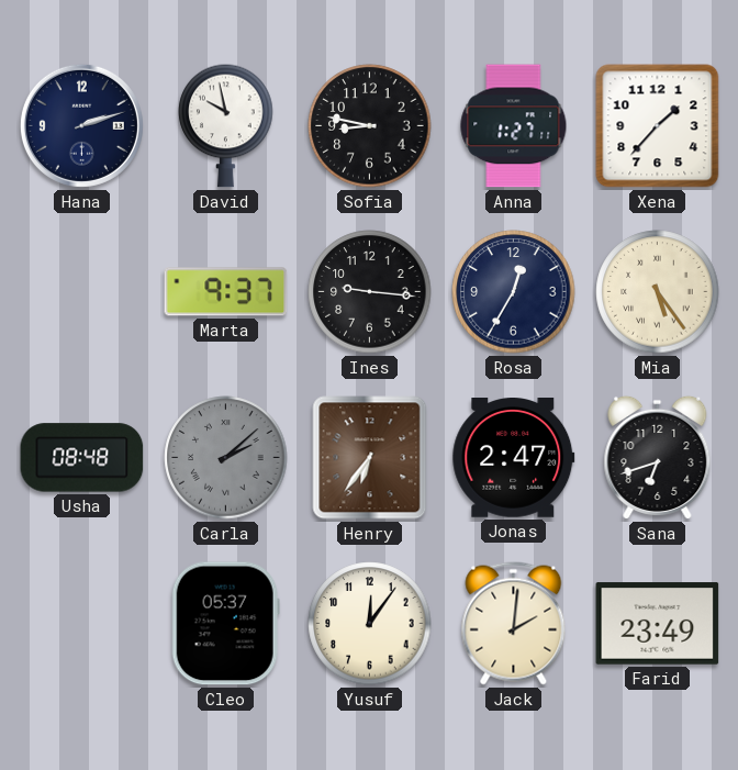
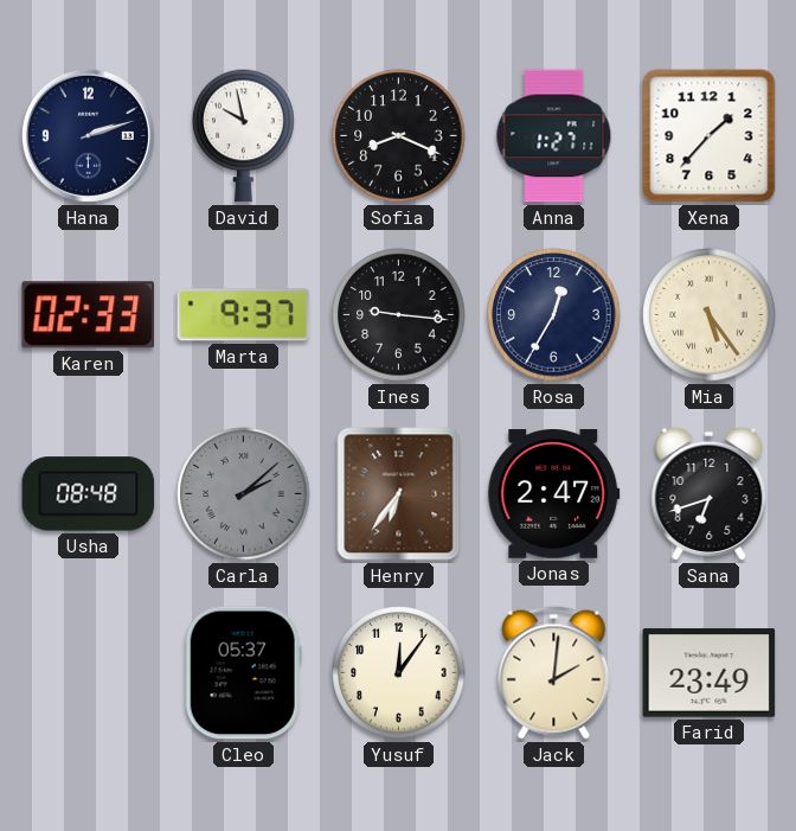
Sofia: 8:47 -> 8:19
Karen: none -> 02:33
